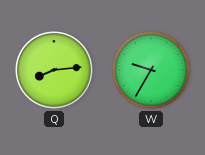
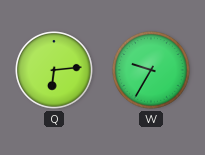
Q: 8:14 -> 6:14
